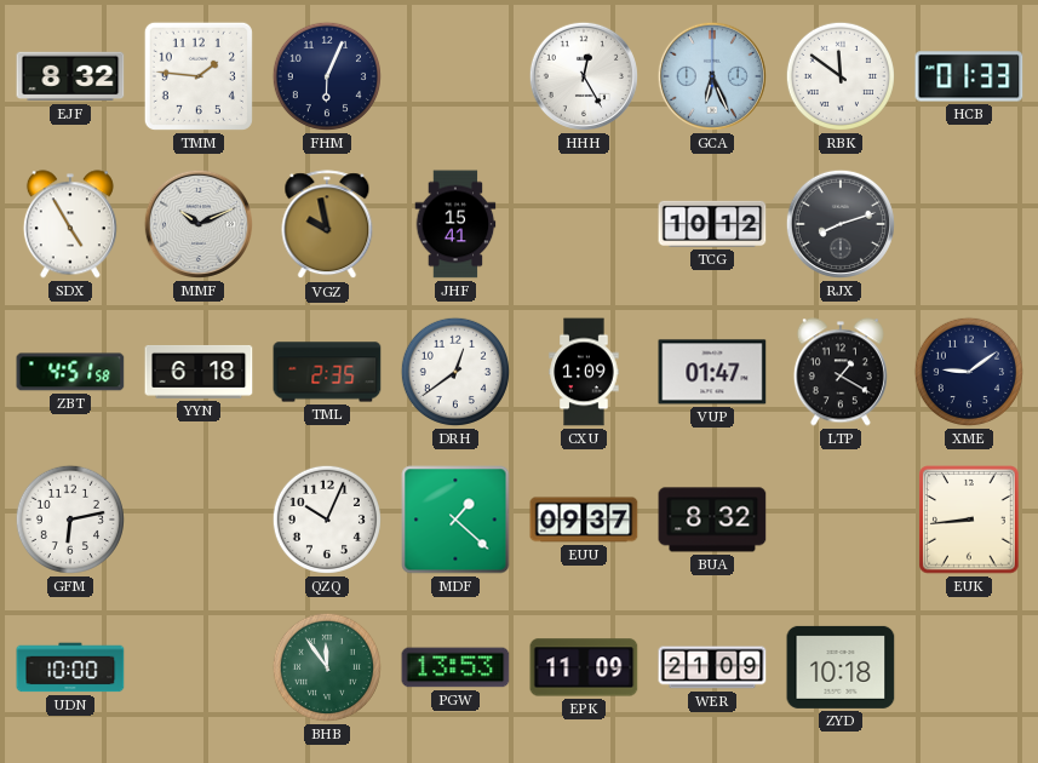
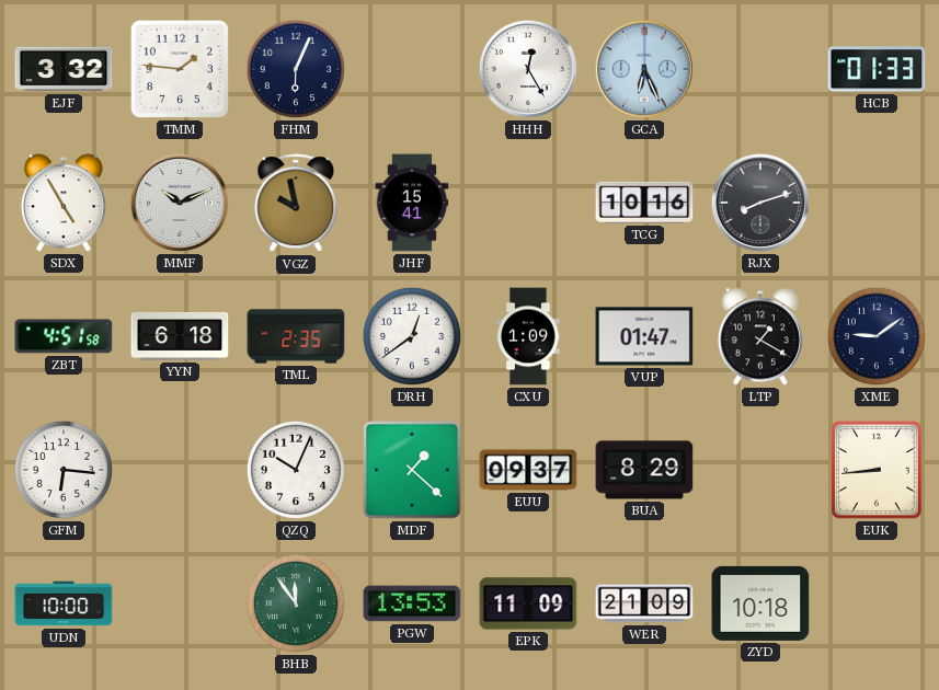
EJF: 8:32 -> 3:32
RBK: 11:51 -> none
TCG: 10:12 -> 10:16
GFM: 6:13 -> 6:16
BUA: 8:32 -> 8:29
